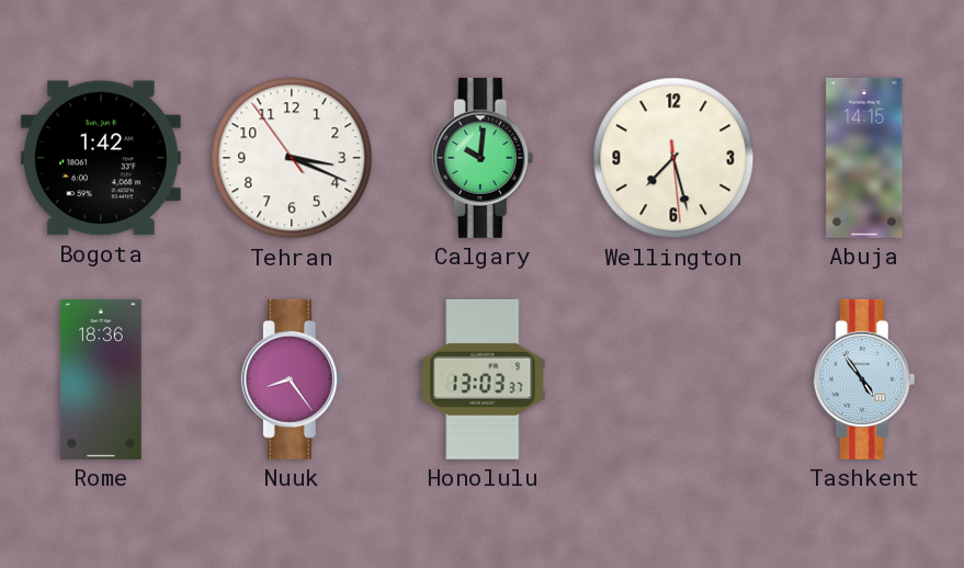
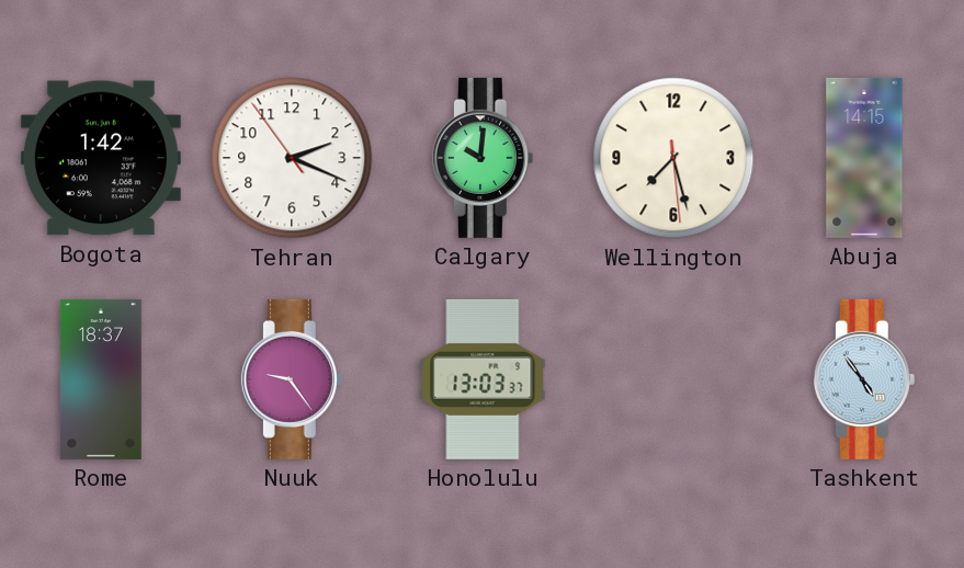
Tehran: 3:18 -> 2:18
Rome: 18:36 -> 18:37
Nuuk: 8:24 -> 9:24
